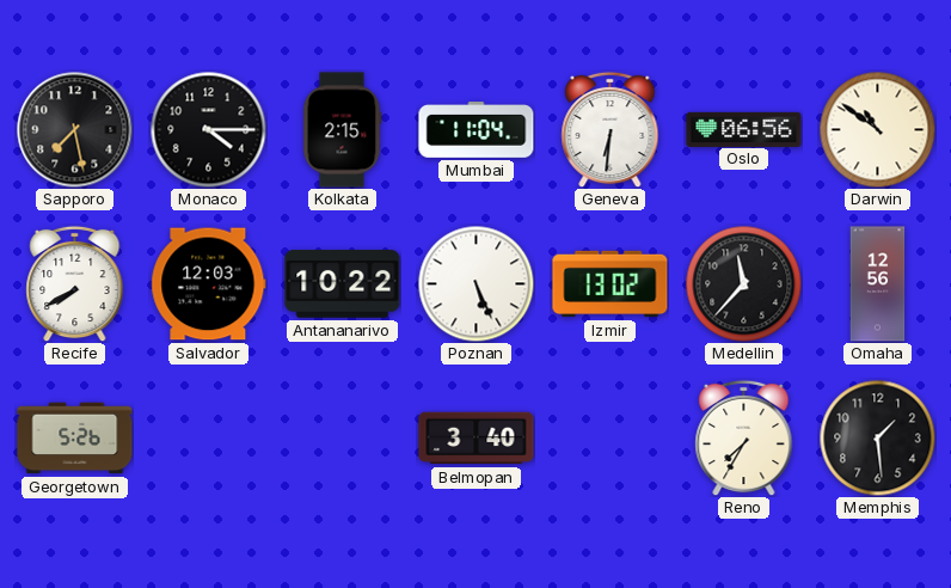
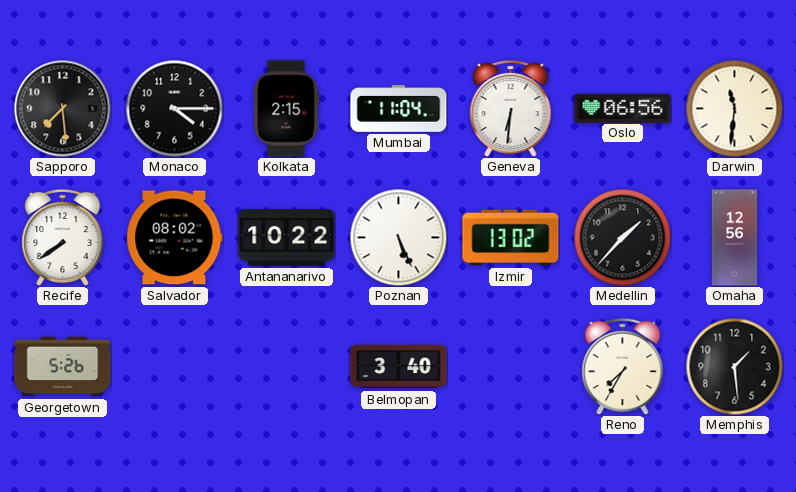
Sapporo: 7:28 -> 7:29
Darwin: 10:51 -> 11:31
Recife: 7:40 -> 7:39
Salvador: 12:03 -> 08:02
Medellin: 11:37 -> 1:37
